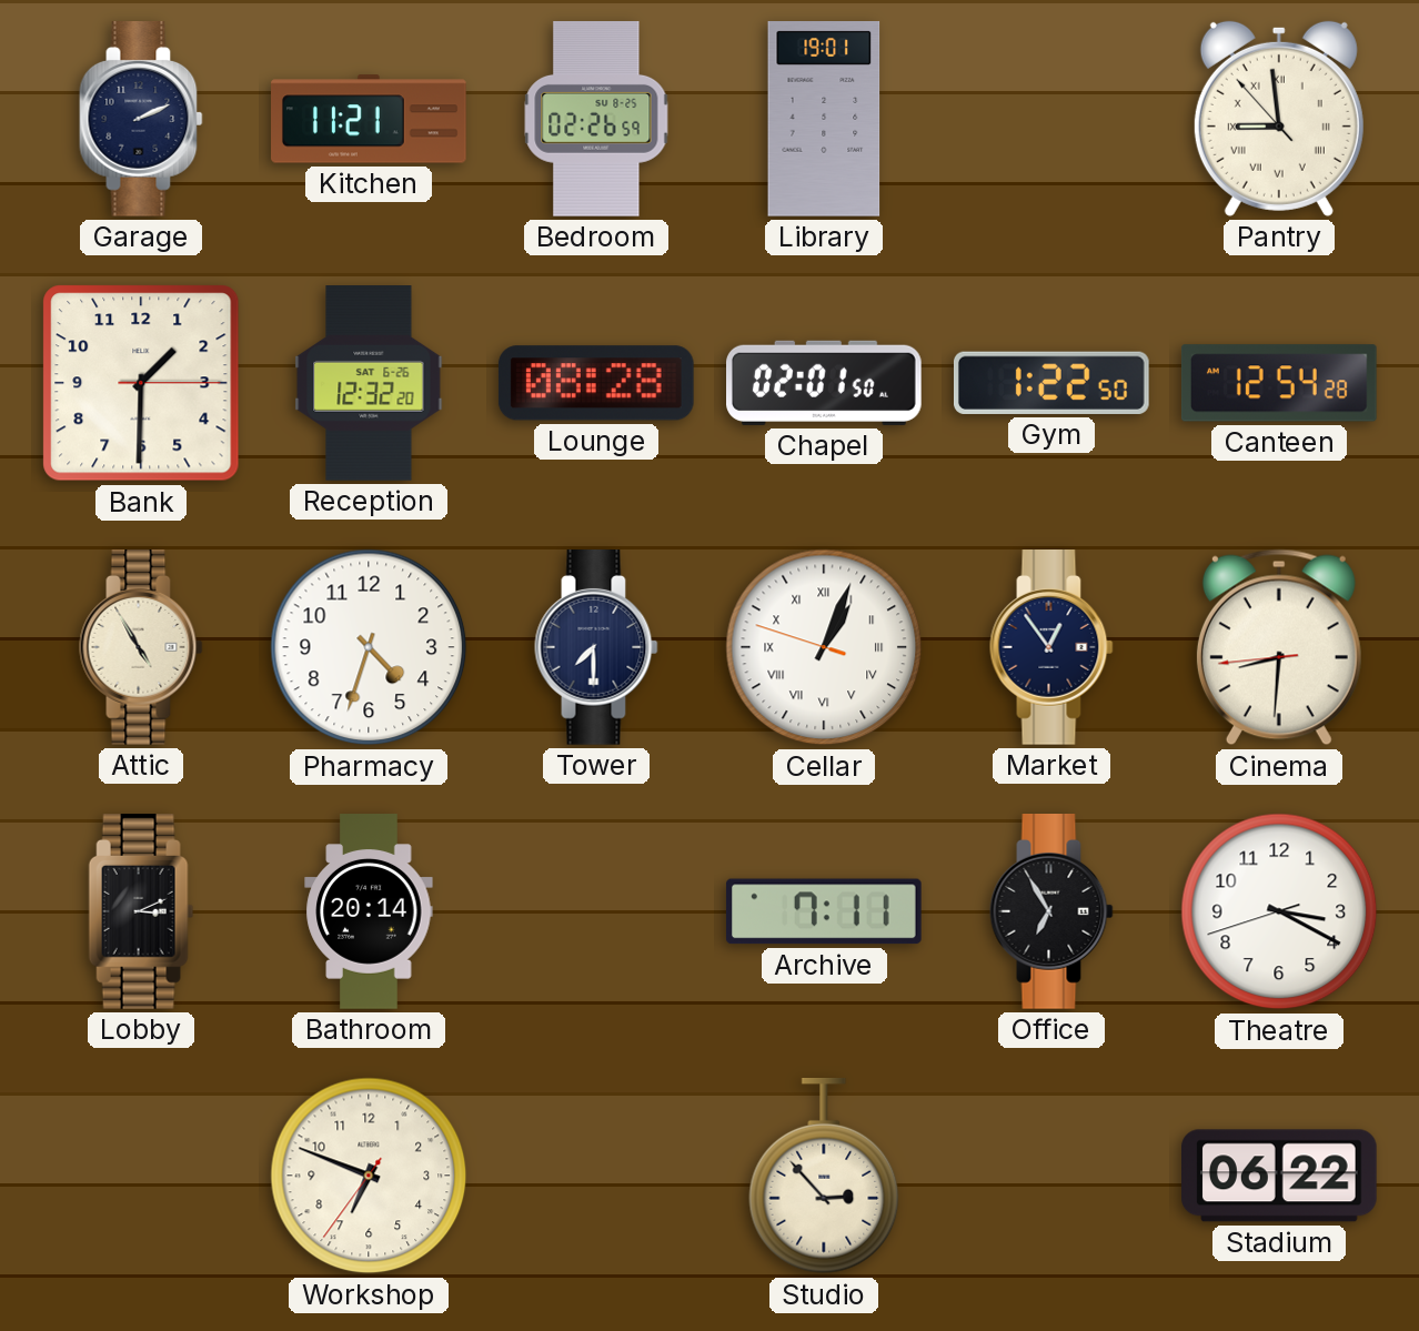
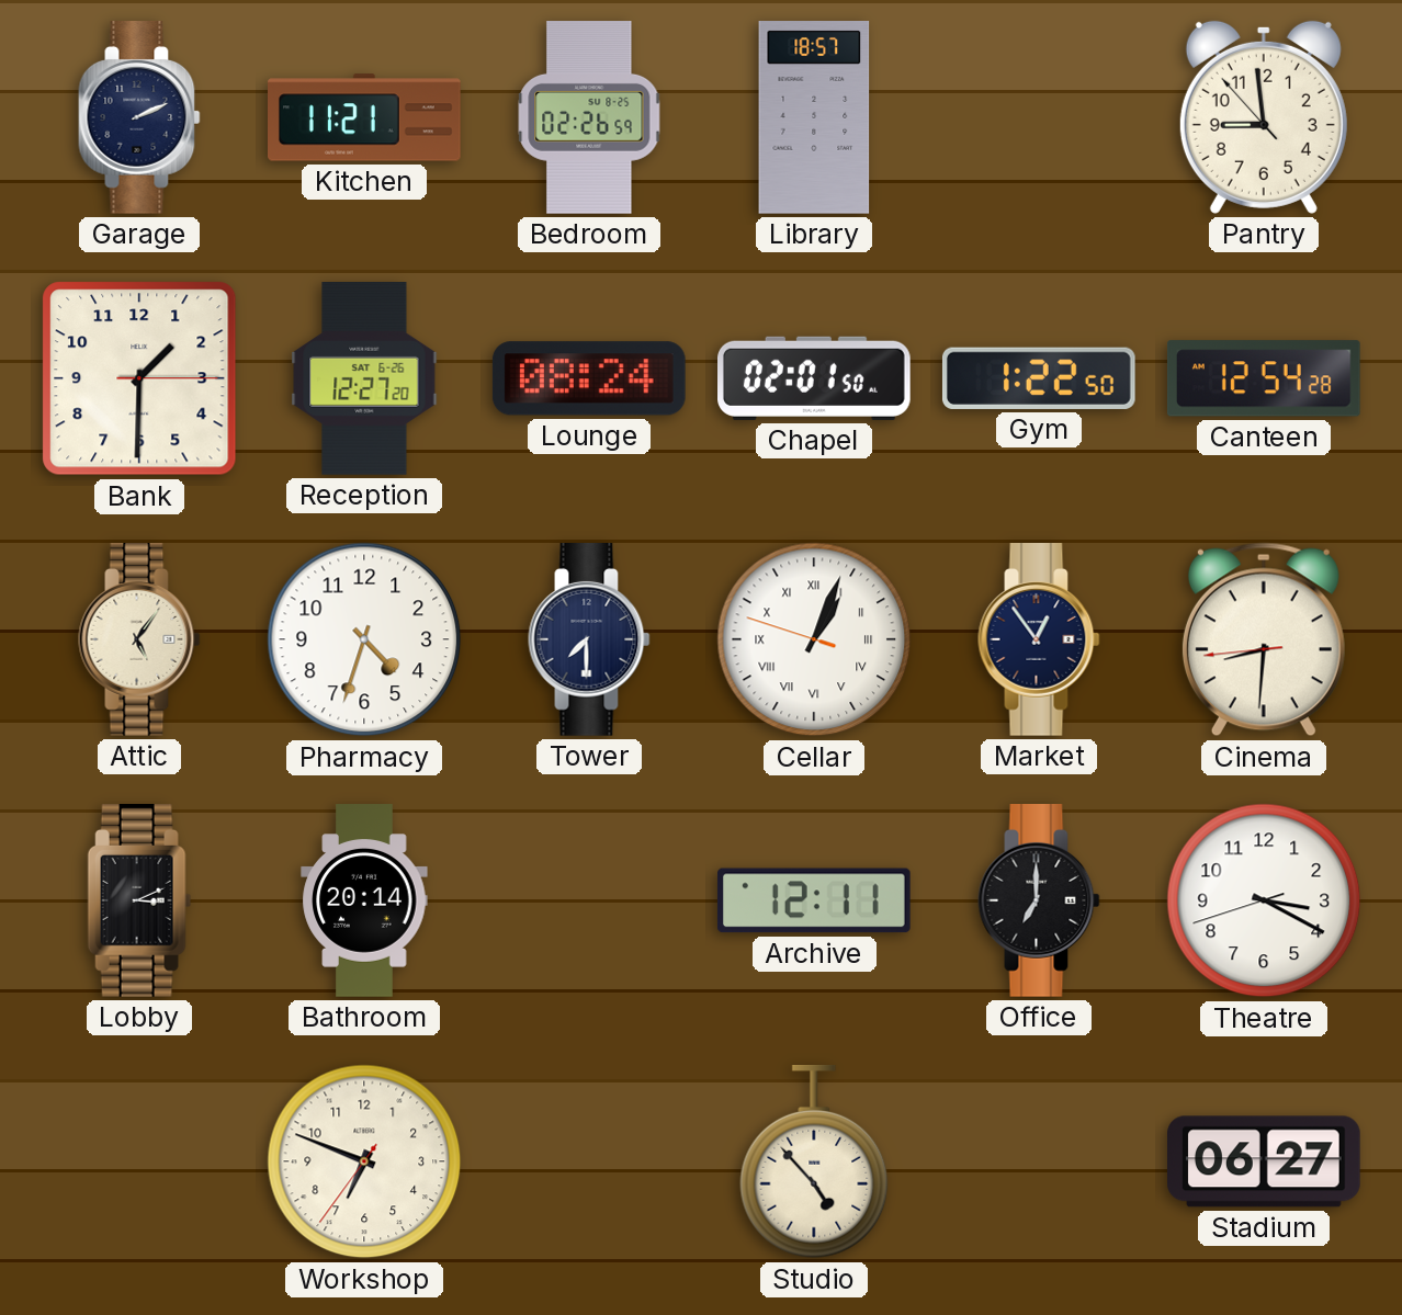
Library: 19:01 -> 18:57
Pantry numerals: Roman -> Arabic
Reception: 12:32 -> 12:27
Lounge: 08:28 -> 08:24
Attic: 4:55 -> 5:06
Archive: 7:11 -> 12:11
Office: 6:55 -> 7:00
Studio: 2:53 -> 4:53
Stadium: 06:22 -> 06:27
